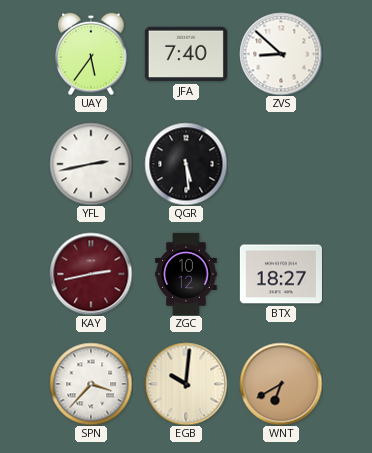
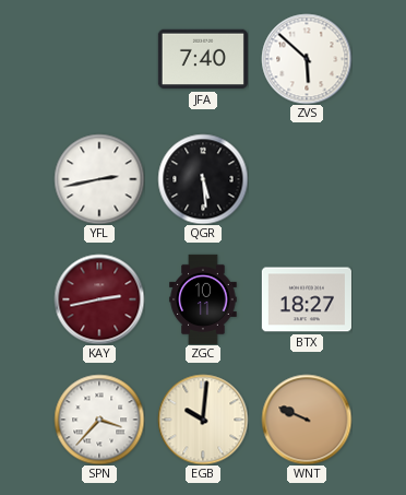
UAY: 5:36 -> none
ZVS: 8:52 -> 5:52
ZGC: 10:12 -> 10:11
WNT: 6:40 -> 9:49
